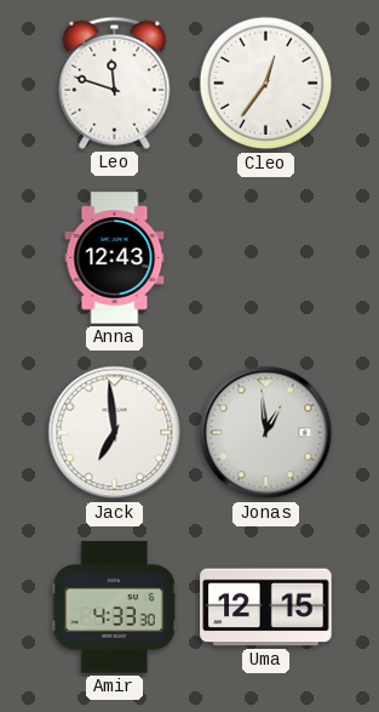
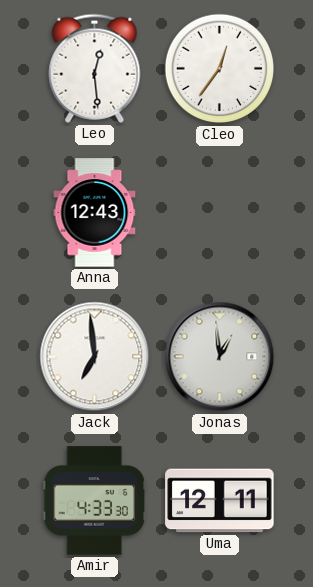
Leo: 11:48 -> 12:29
Uma: 12:15 -> 12:11
